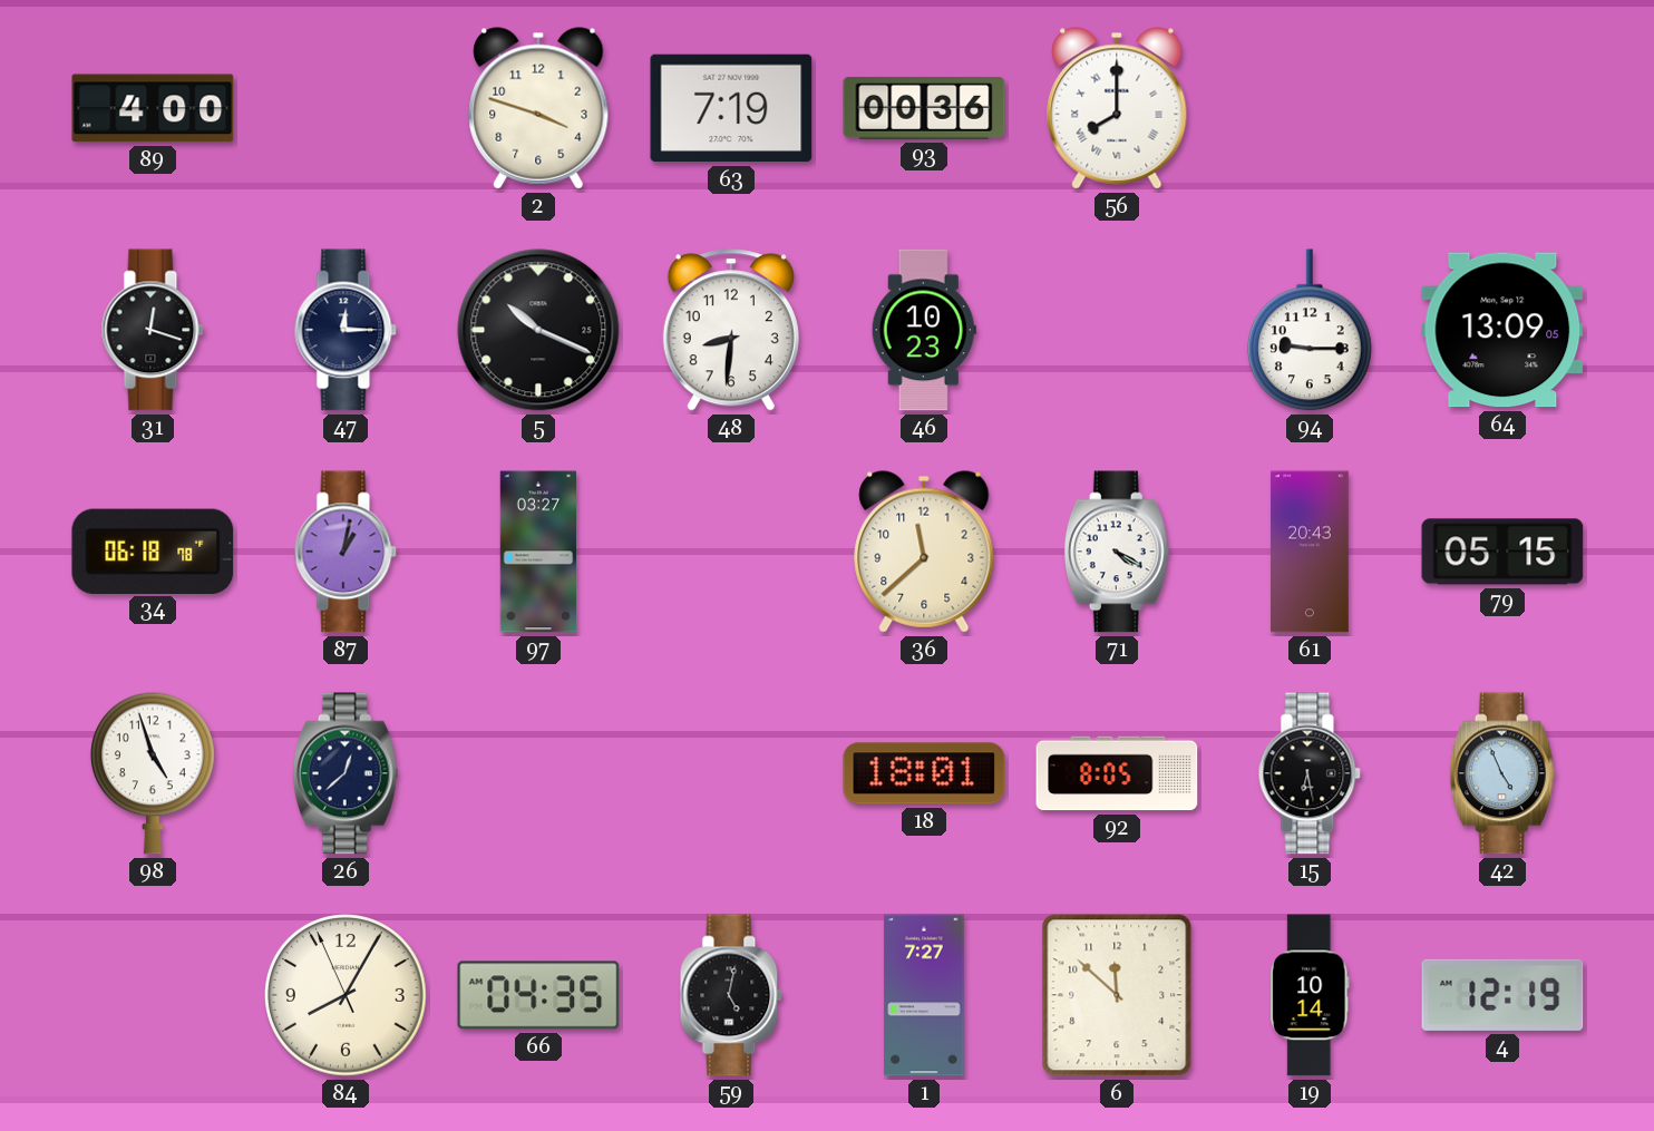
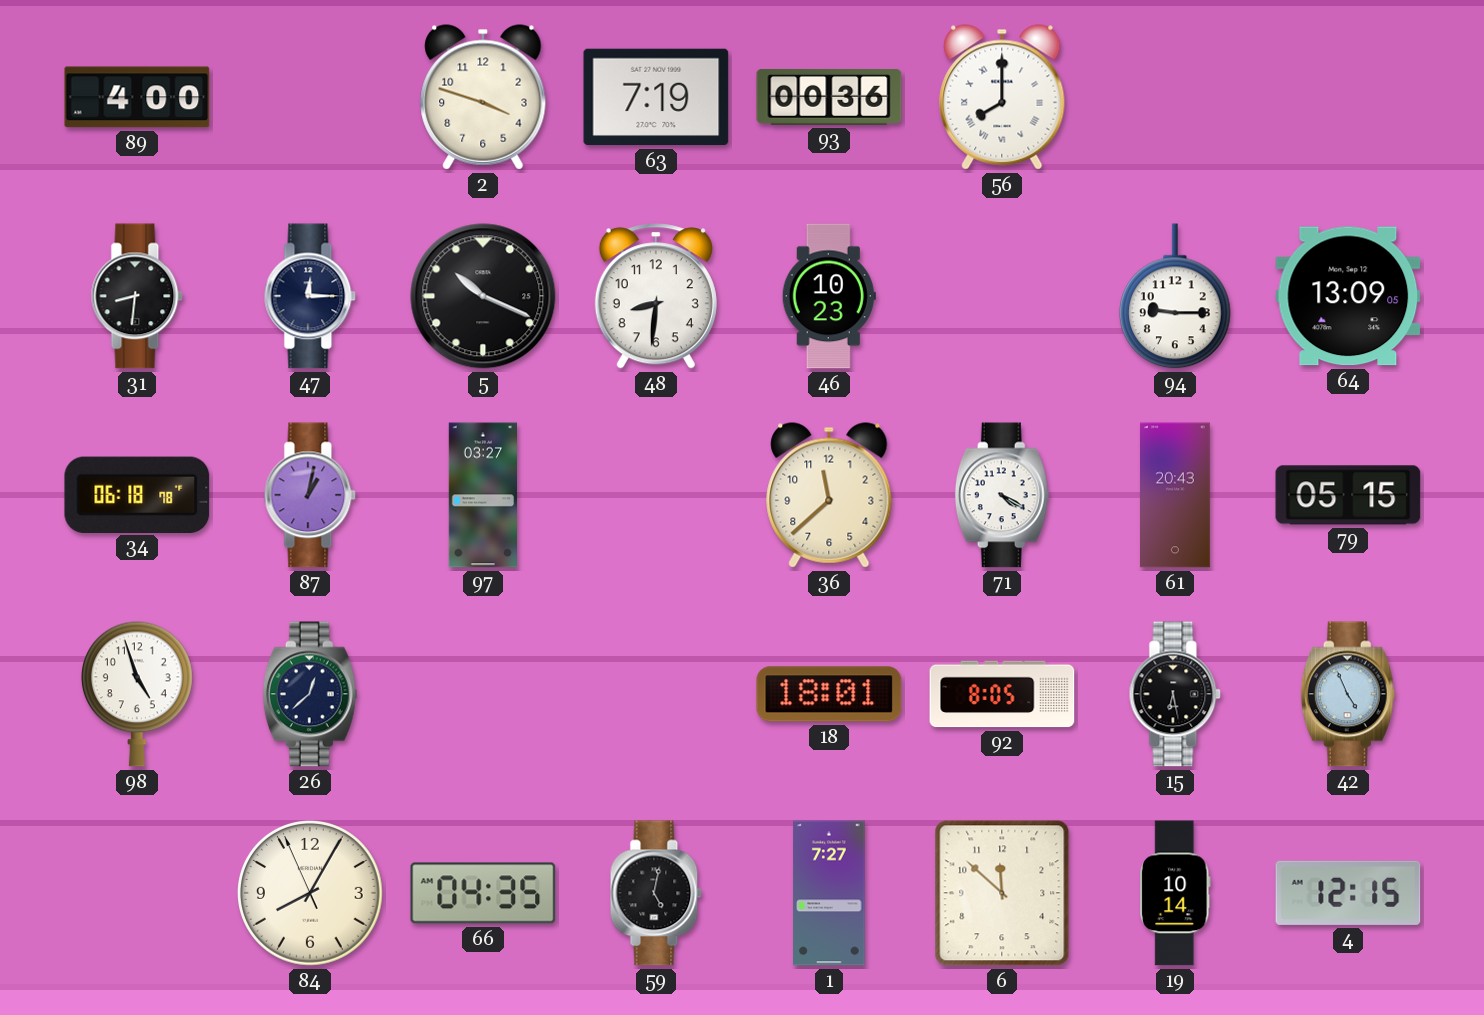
31: 12:18 -> 8:31
4: 12:19 -> 12:15
